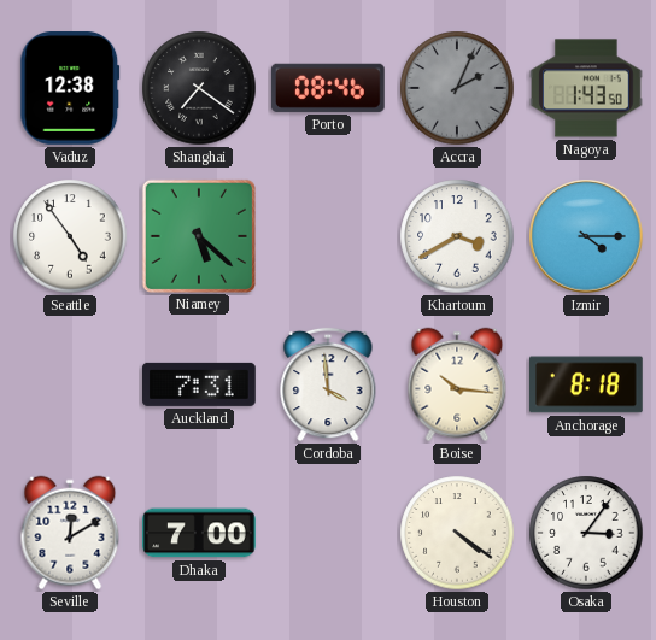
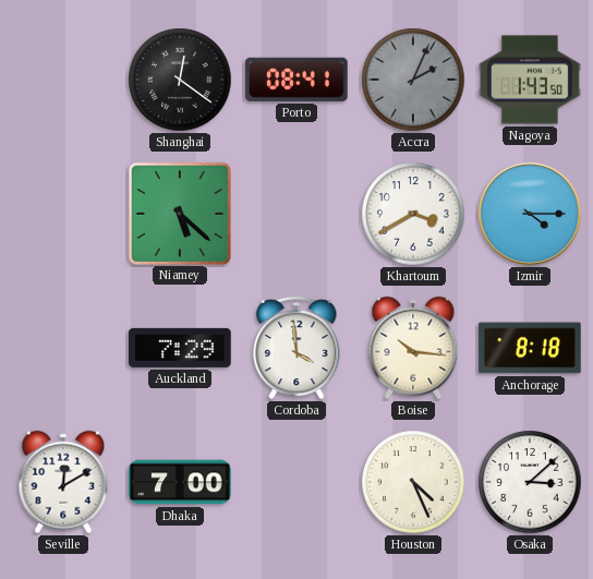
Vaduz: 12:38 -> none
Shanghai: 7:21 -> 12:21
Porto: 08:46 -> 08:41
Seattle: 4:54 -> none
Auckland: 7:31 -> 7:29
Houston: 4:21 -> 4:26
Osaka: 3:06 -> 3:08
